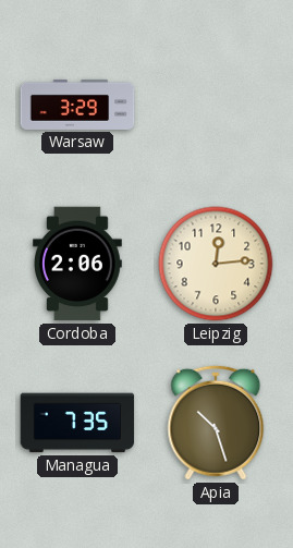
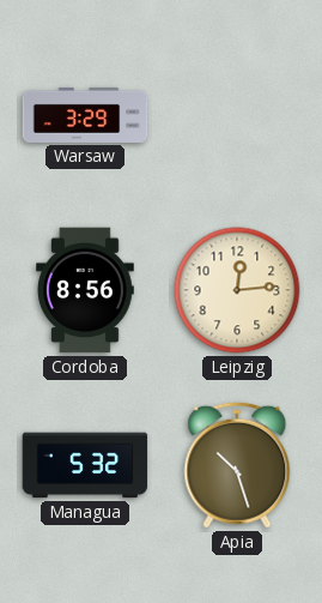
Cordoba: 2:06 -> 8:56
Managua: 7:35 -> 5:32
